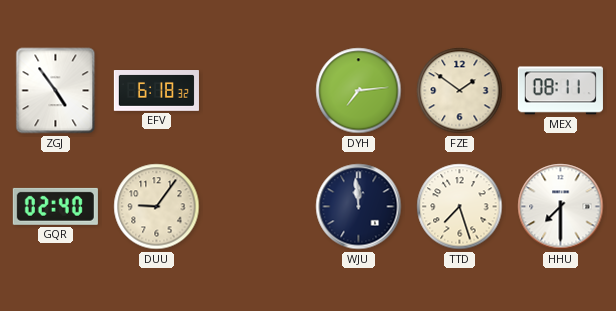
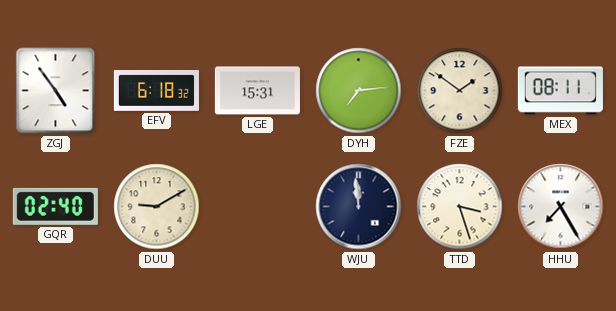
LGE: none -> 15:31
DUU: 9:06 -> 9:10
TTD: 7:27 -> 3:27
HHU: 7:30 -> 7:25
